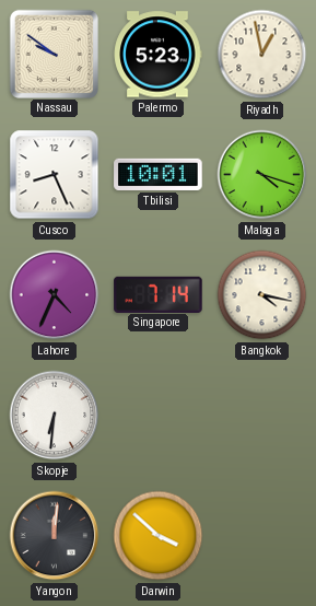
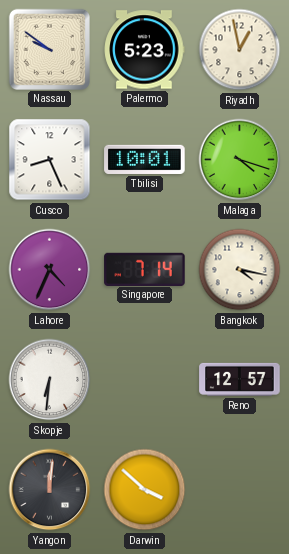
Reno: none -> 12:57
